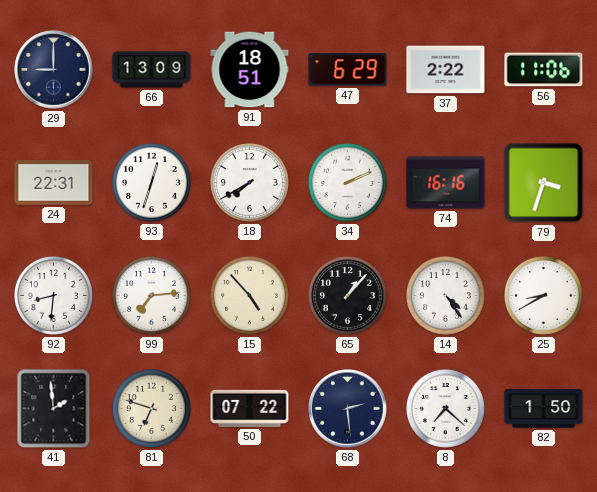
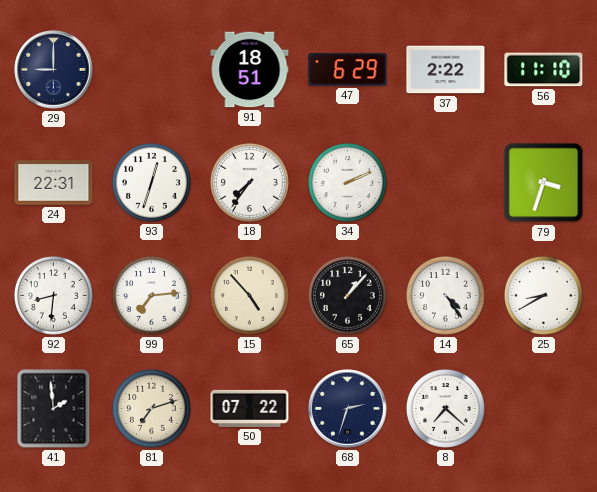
66: 13:09 -> none
56: 11:06 -> 11:10
18: 7:40 -> 7:36
74: 16:16 -> none
81: 6:48 -> 7:12
68: 2:29 -> 2:33
82: 1:50 -> none
